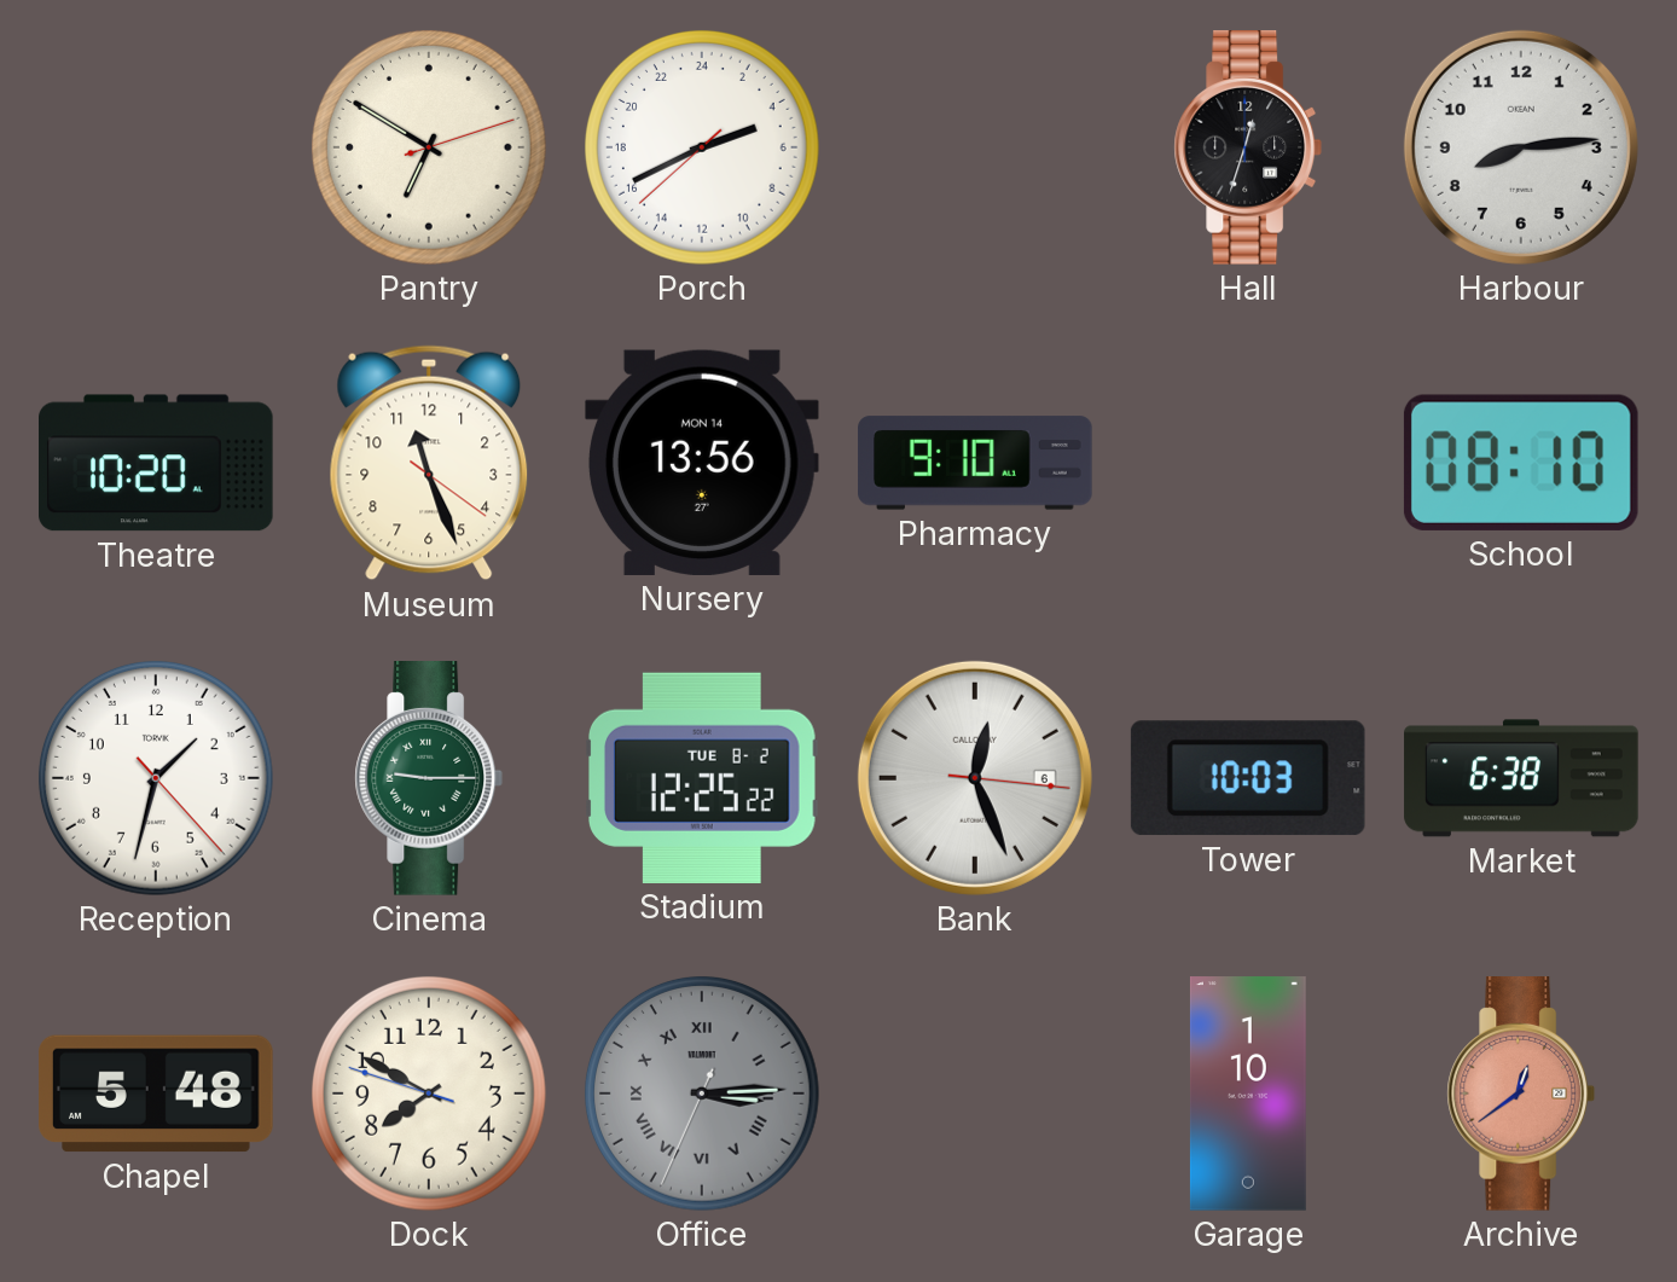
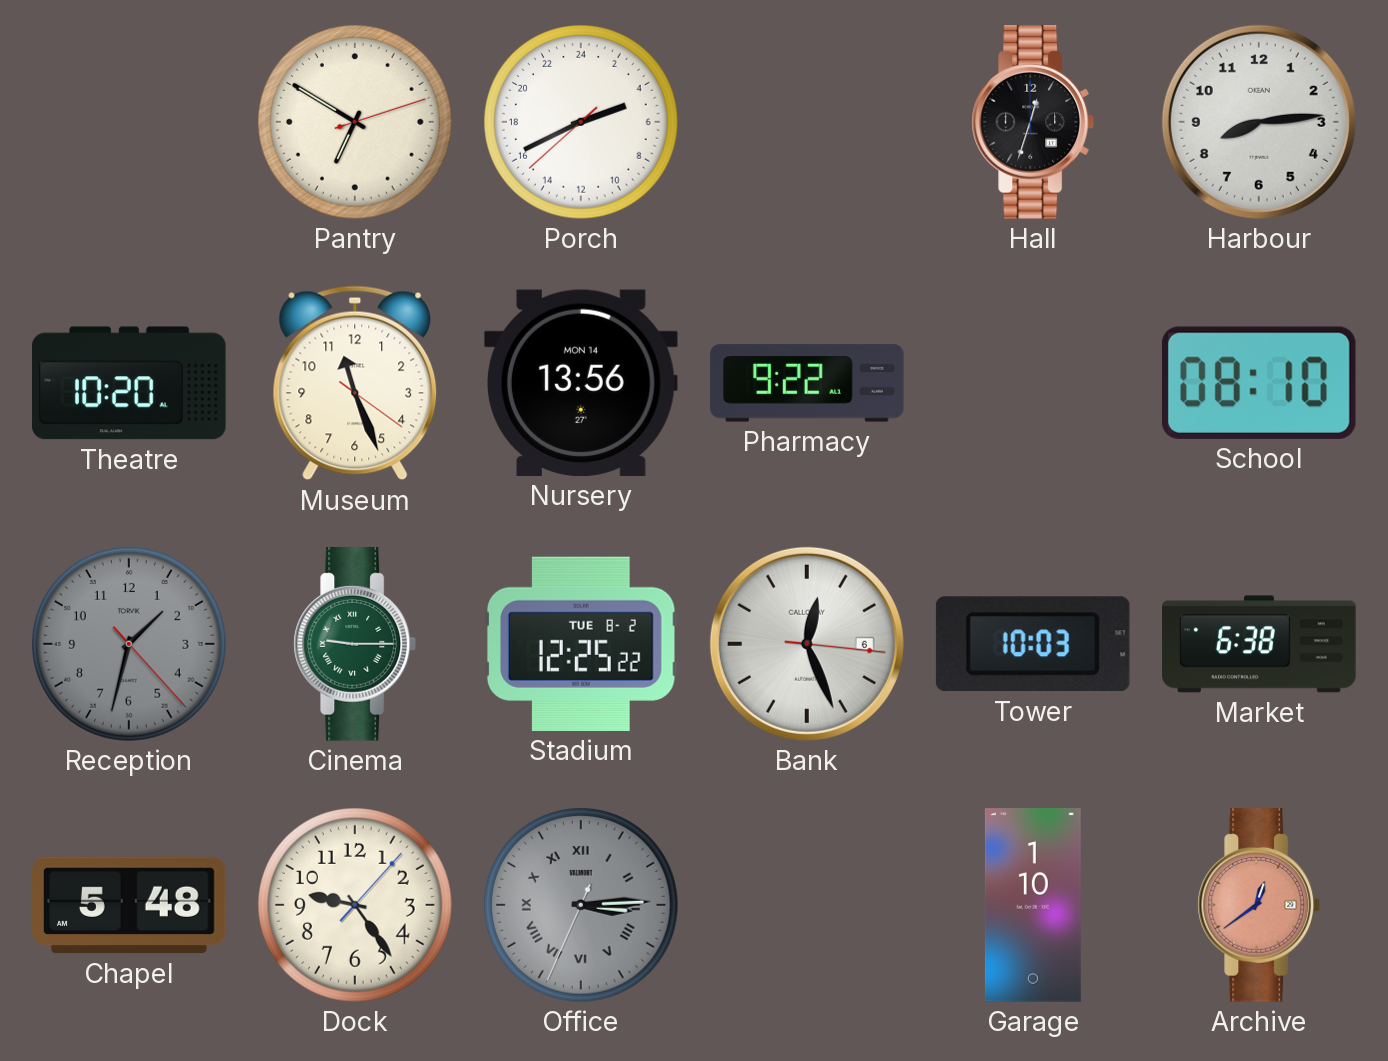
Pharmacy: 9:10 -> 9:22
Reception dial: white -> grey
Dock: 7:49 -> 9:24
